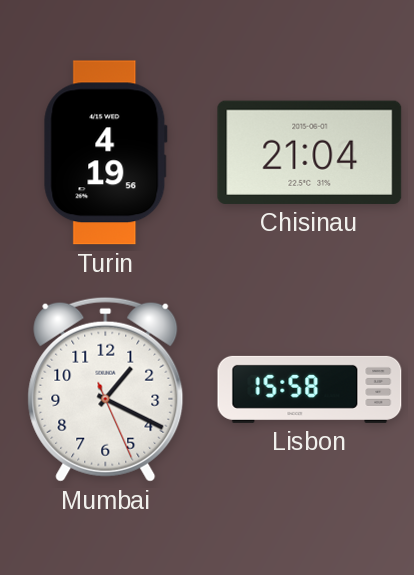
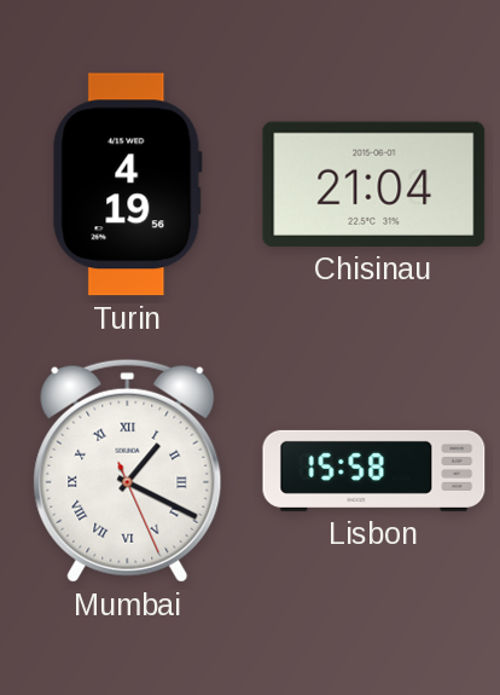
Mumbai numerals: Arabic -> Roman
